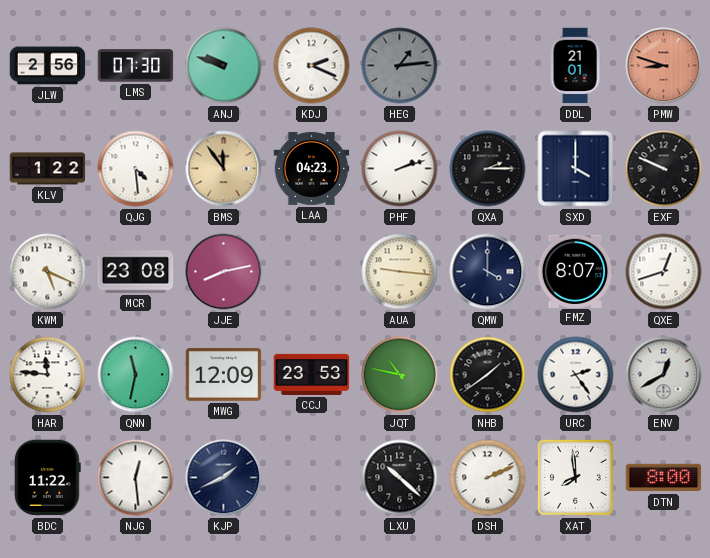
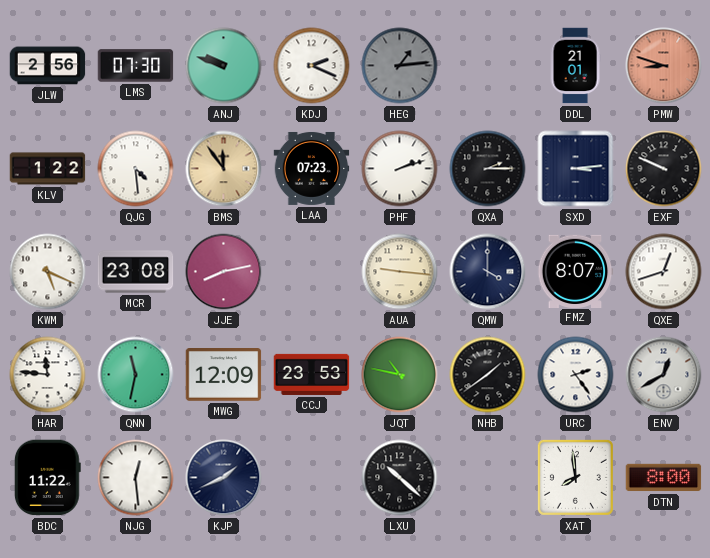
LAA: 04:23 -> 07:23
SXD: 4:00 -> 3:14
DSH: 2:11 -> none
